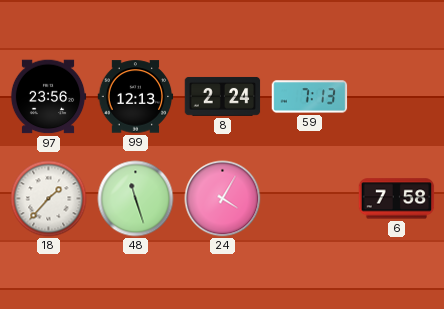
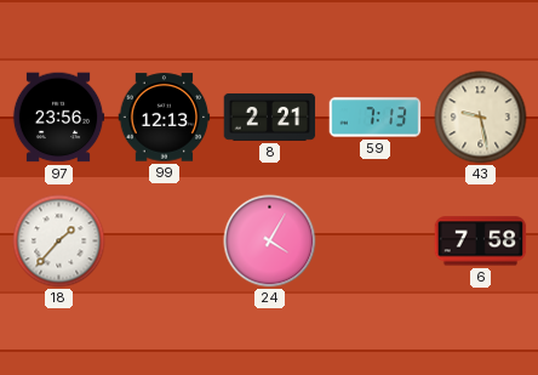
8: 2:24 -> 2:21
43: none -> 9:28
48: 11:27 -> none
